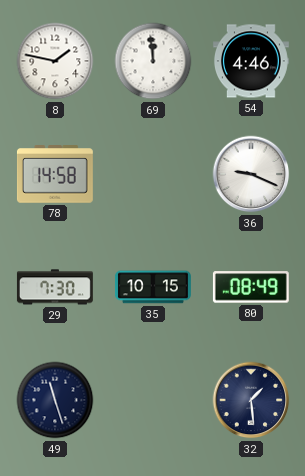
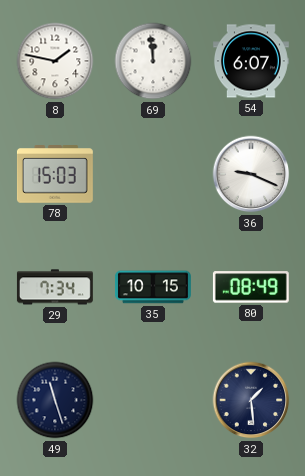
54: 4:46 -> 6:07
78: 14:58 -> 15:03
29: 7:30 -> 7:34
